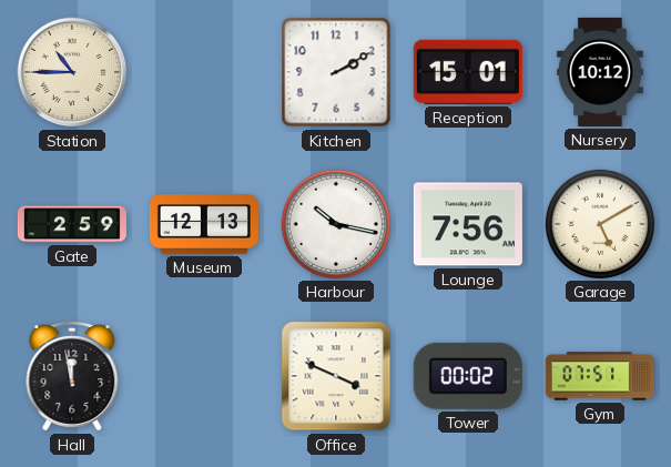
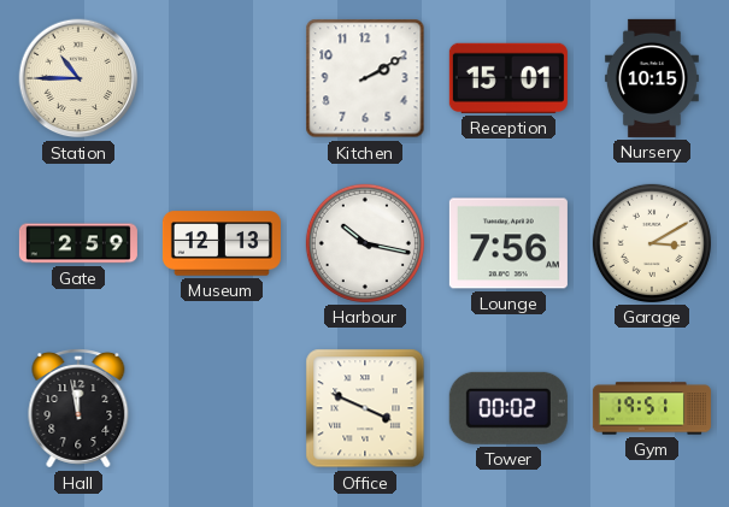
Nursery: 10:12 -> 10:15
Garage: 5:10 -> 3:10
Gym: 07:51 -> 19:51
